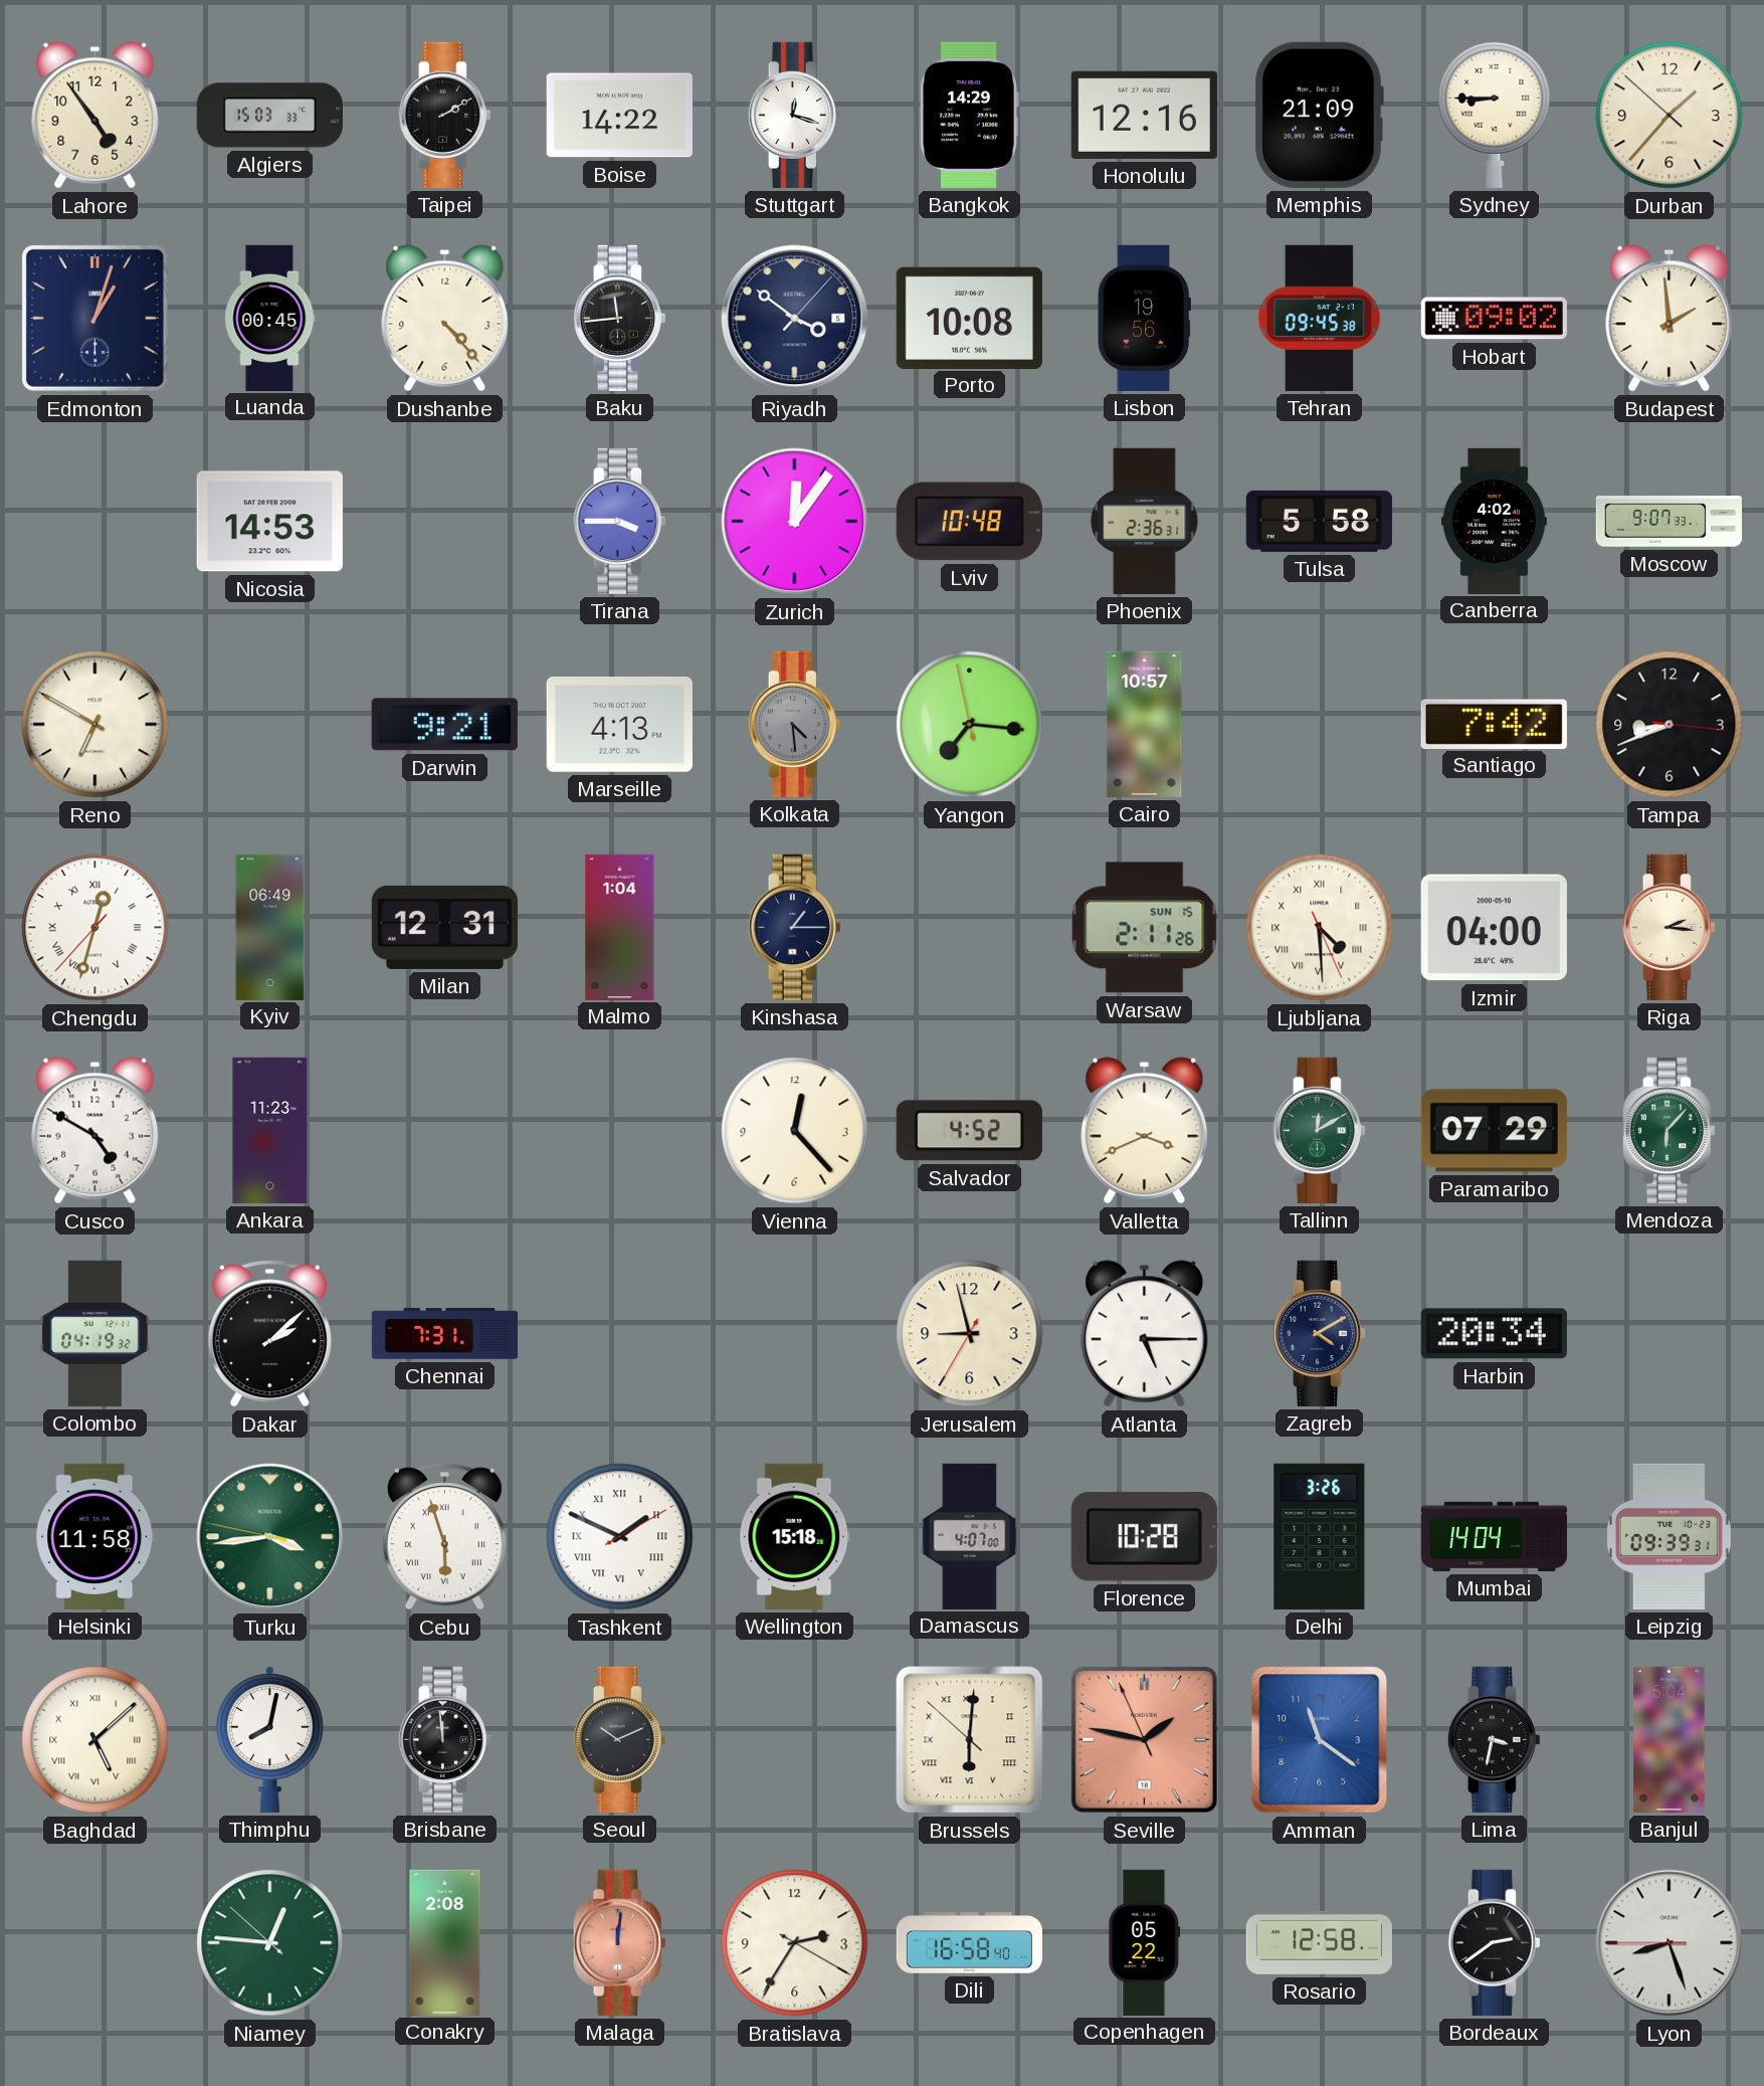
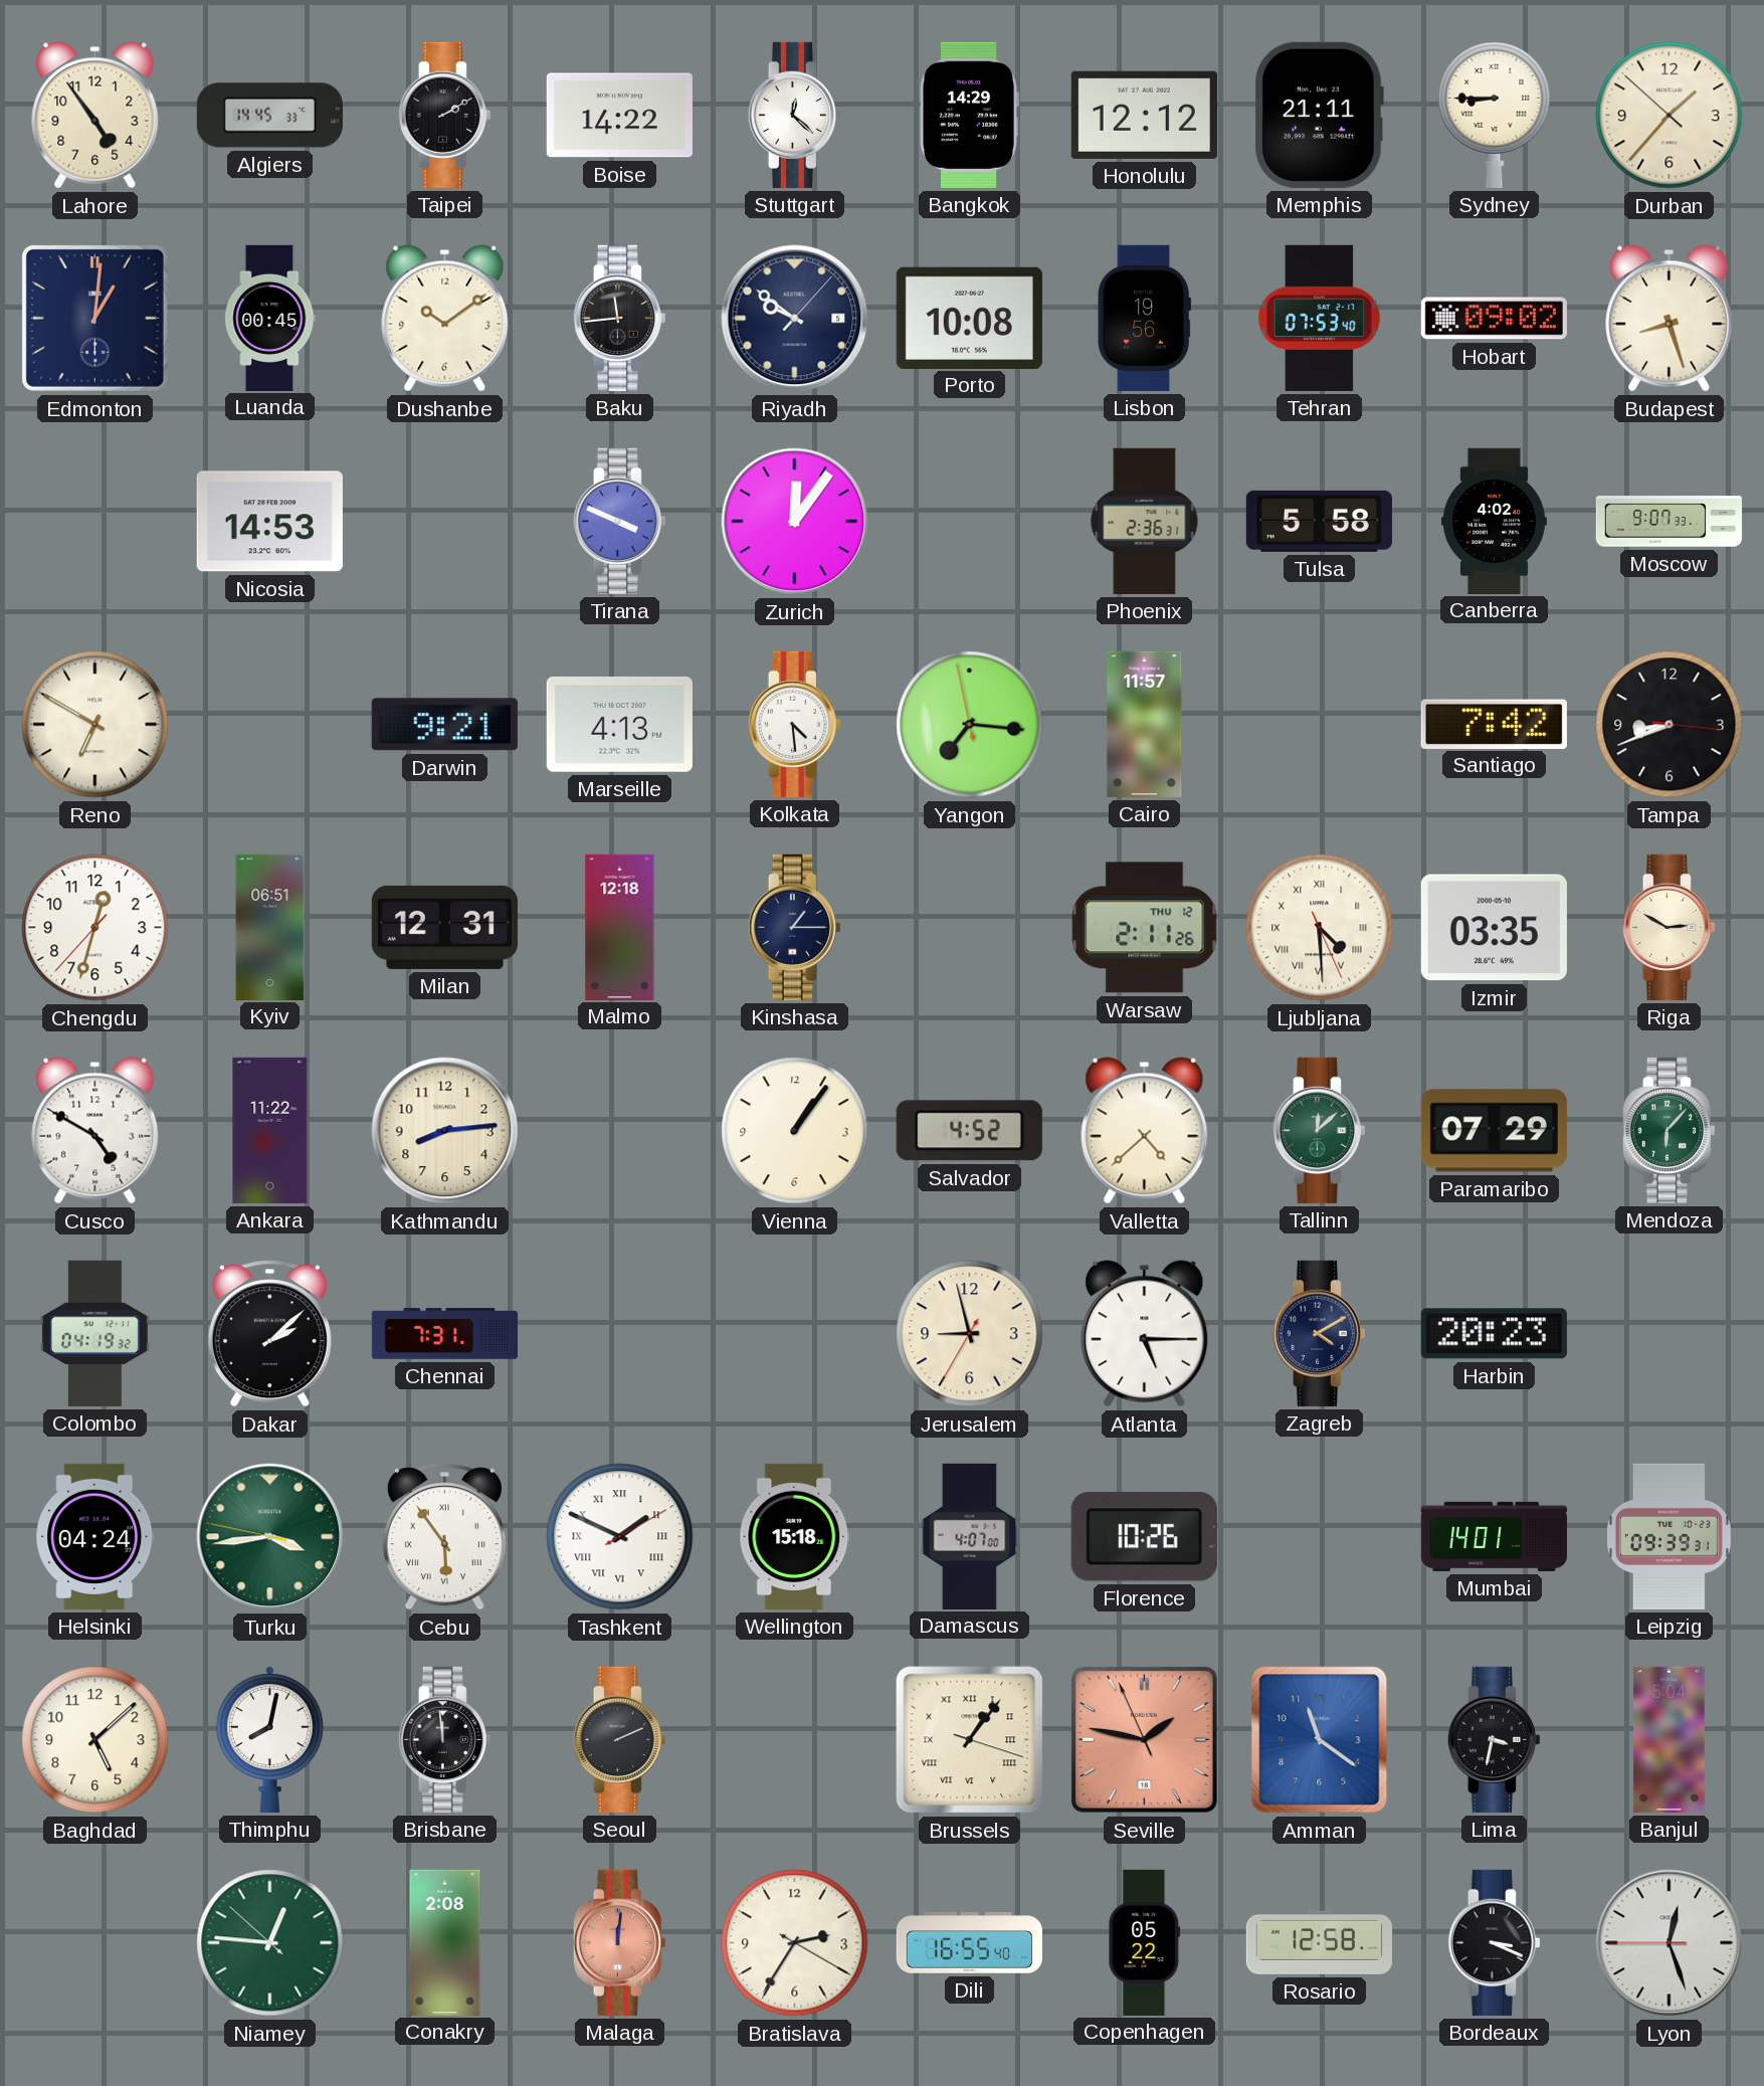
Algiers: 15:03 -> 14:45
Stuttgart: 12:18 -> 12:22
Honolulu: 12:16 -> 12:12
Memphis: 21:09 -> 21:11
Edmonton: 1:03 -> 1:01
Dushanbe: 4:23 -> 10:09
Riyadh: 3:51 -> 9:51
Tehran: 09:45 -> 07:53
Budapest: 1:59 -> 8:27
Tirana: 3:45 -> 3:49
Lviv: 10:48 -> none
Kolkata dial: grey -> white
Cairo: 10:57 -> 11:57
Chengdu numerals: Roman -> Arabic
Kyiv: 06:49 -> 06:51
Malmo: 1:04 -> 12:18
Warsaw date: SUN 15 -> THU 12
Izmir: 04:00 -> 03:35
Riga: 2:16 -> 2:50
Ankara: 11:23 -> 11:22
Kathmandu: none -> 8:14
Vienna: 12:23 -> 1:06
Valletta: 3:41 -> 4:38
Tallinn: 12:10 -> 12:08
Harbin: 20:34 -> 20:23
Helsinki: 11:58 -> 04:24
Cebu: 5:57 -> 5:54
Florence: 10:28 -> 10:26
Delhi: 3:26 -> none
Mumbai: 14:04 -> 14:01
Baghdad numerals: Roman -> Arabic
Seoul: 10:11 -> 2:11
Brussels: 6:00 -> 1:06
Dili: 16:58 -> 16:55
Bordeaux: 2:39 -> 3:19
Lyon: 8:26 -> 12:26
